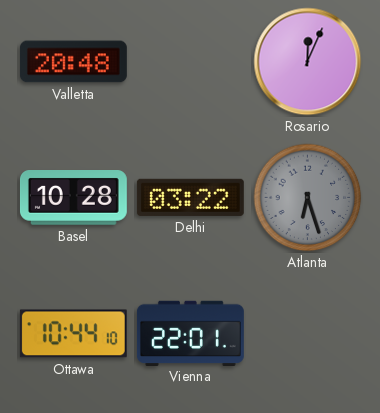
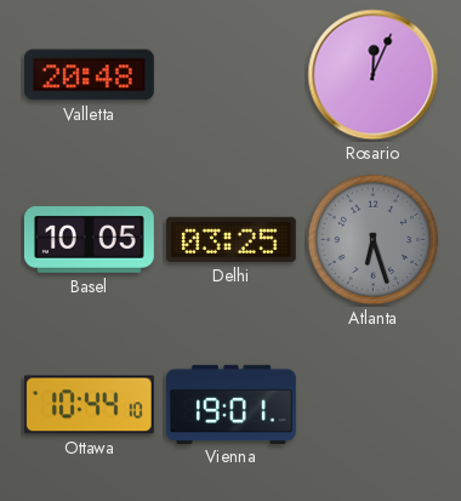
Basel: 10:28 -> 10:05
Delhi: 03:22 -> 03:25
Vienna: 22:01 -> 19:01
